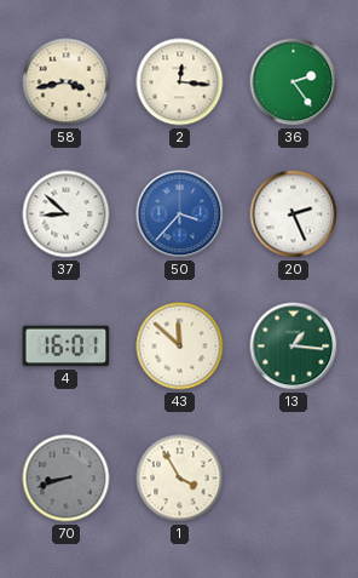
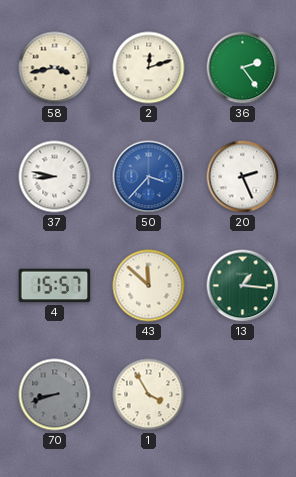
2: 12:16 -> 12:12
37: 8:52 -> 8:47
4: 16:01 -> 15:57
